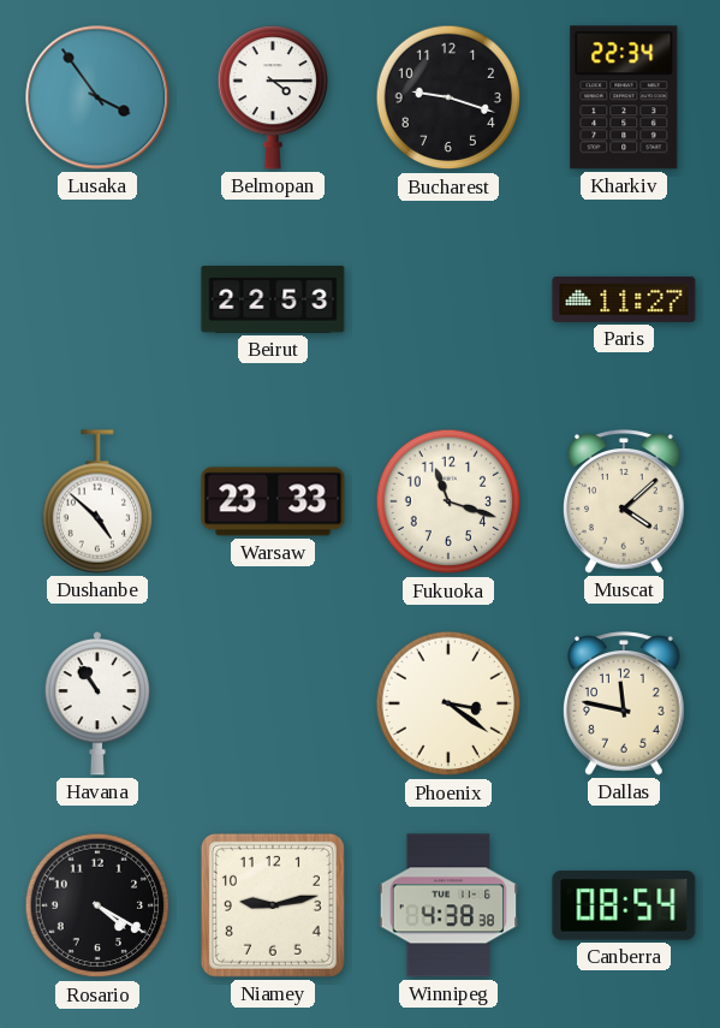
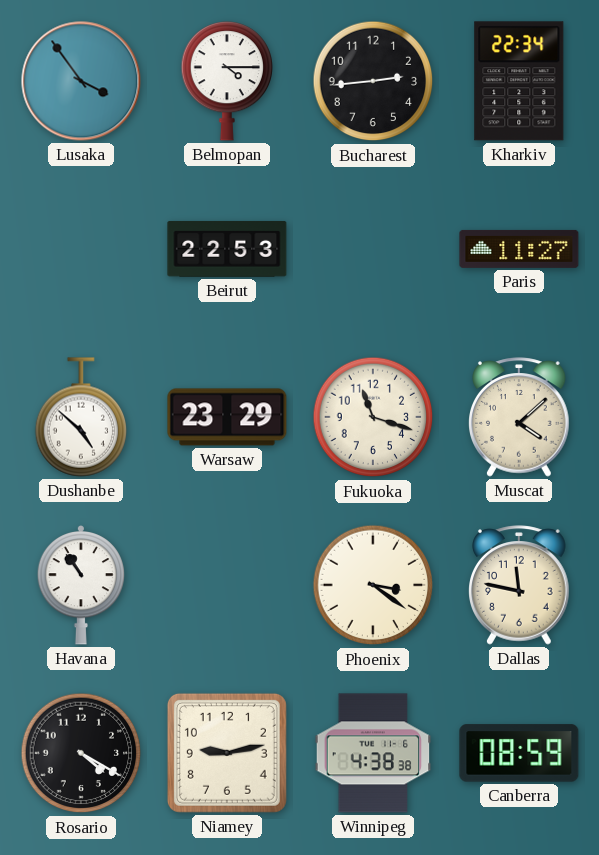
Bucharest: 9:18 -> 2:44
Warsaw: 23:33 -> 23:29
Canberra: 08:54 -> 08:59
